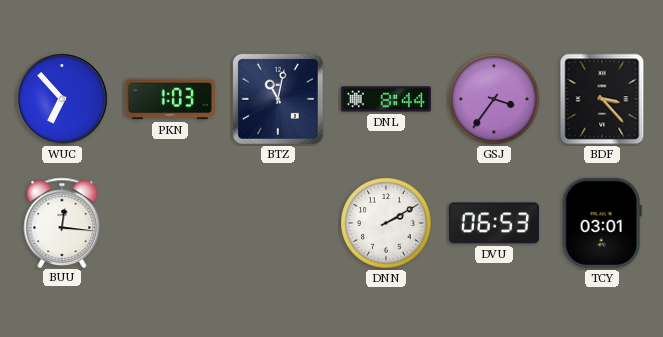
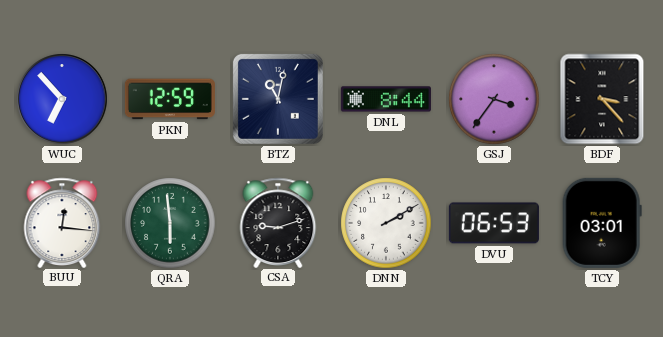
PKN: 1:03 -> 12:59
QRA: none -> 5:59
CSA: none -> 9:12
